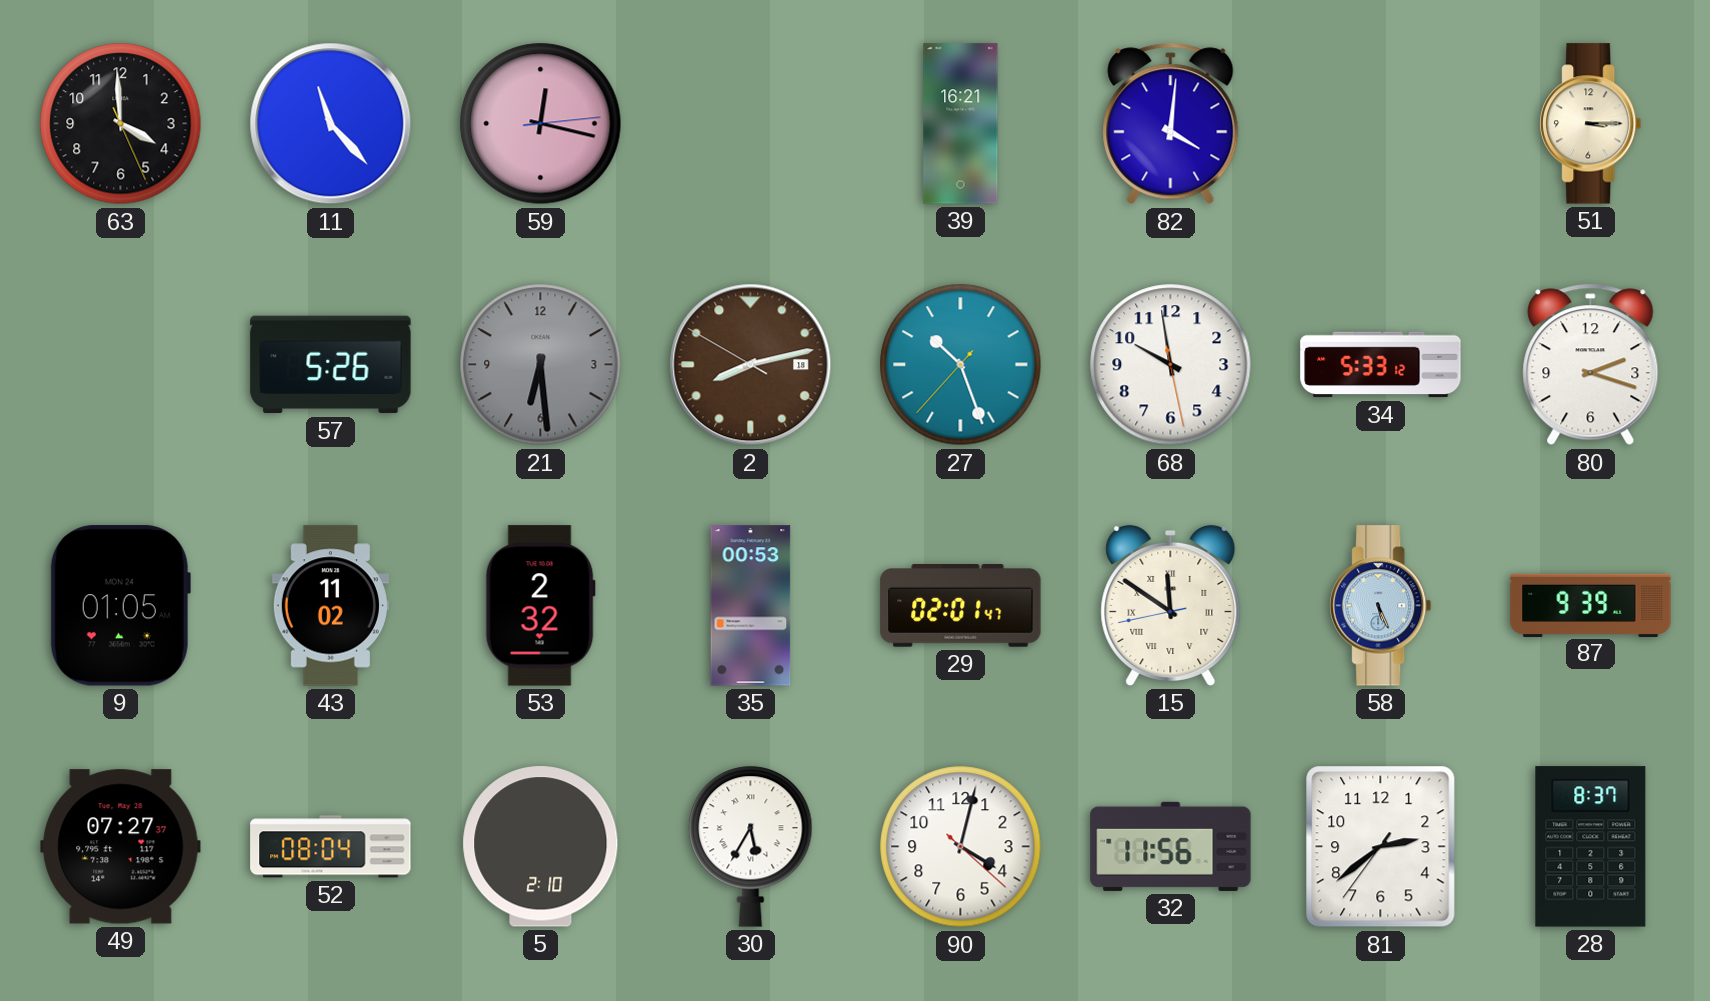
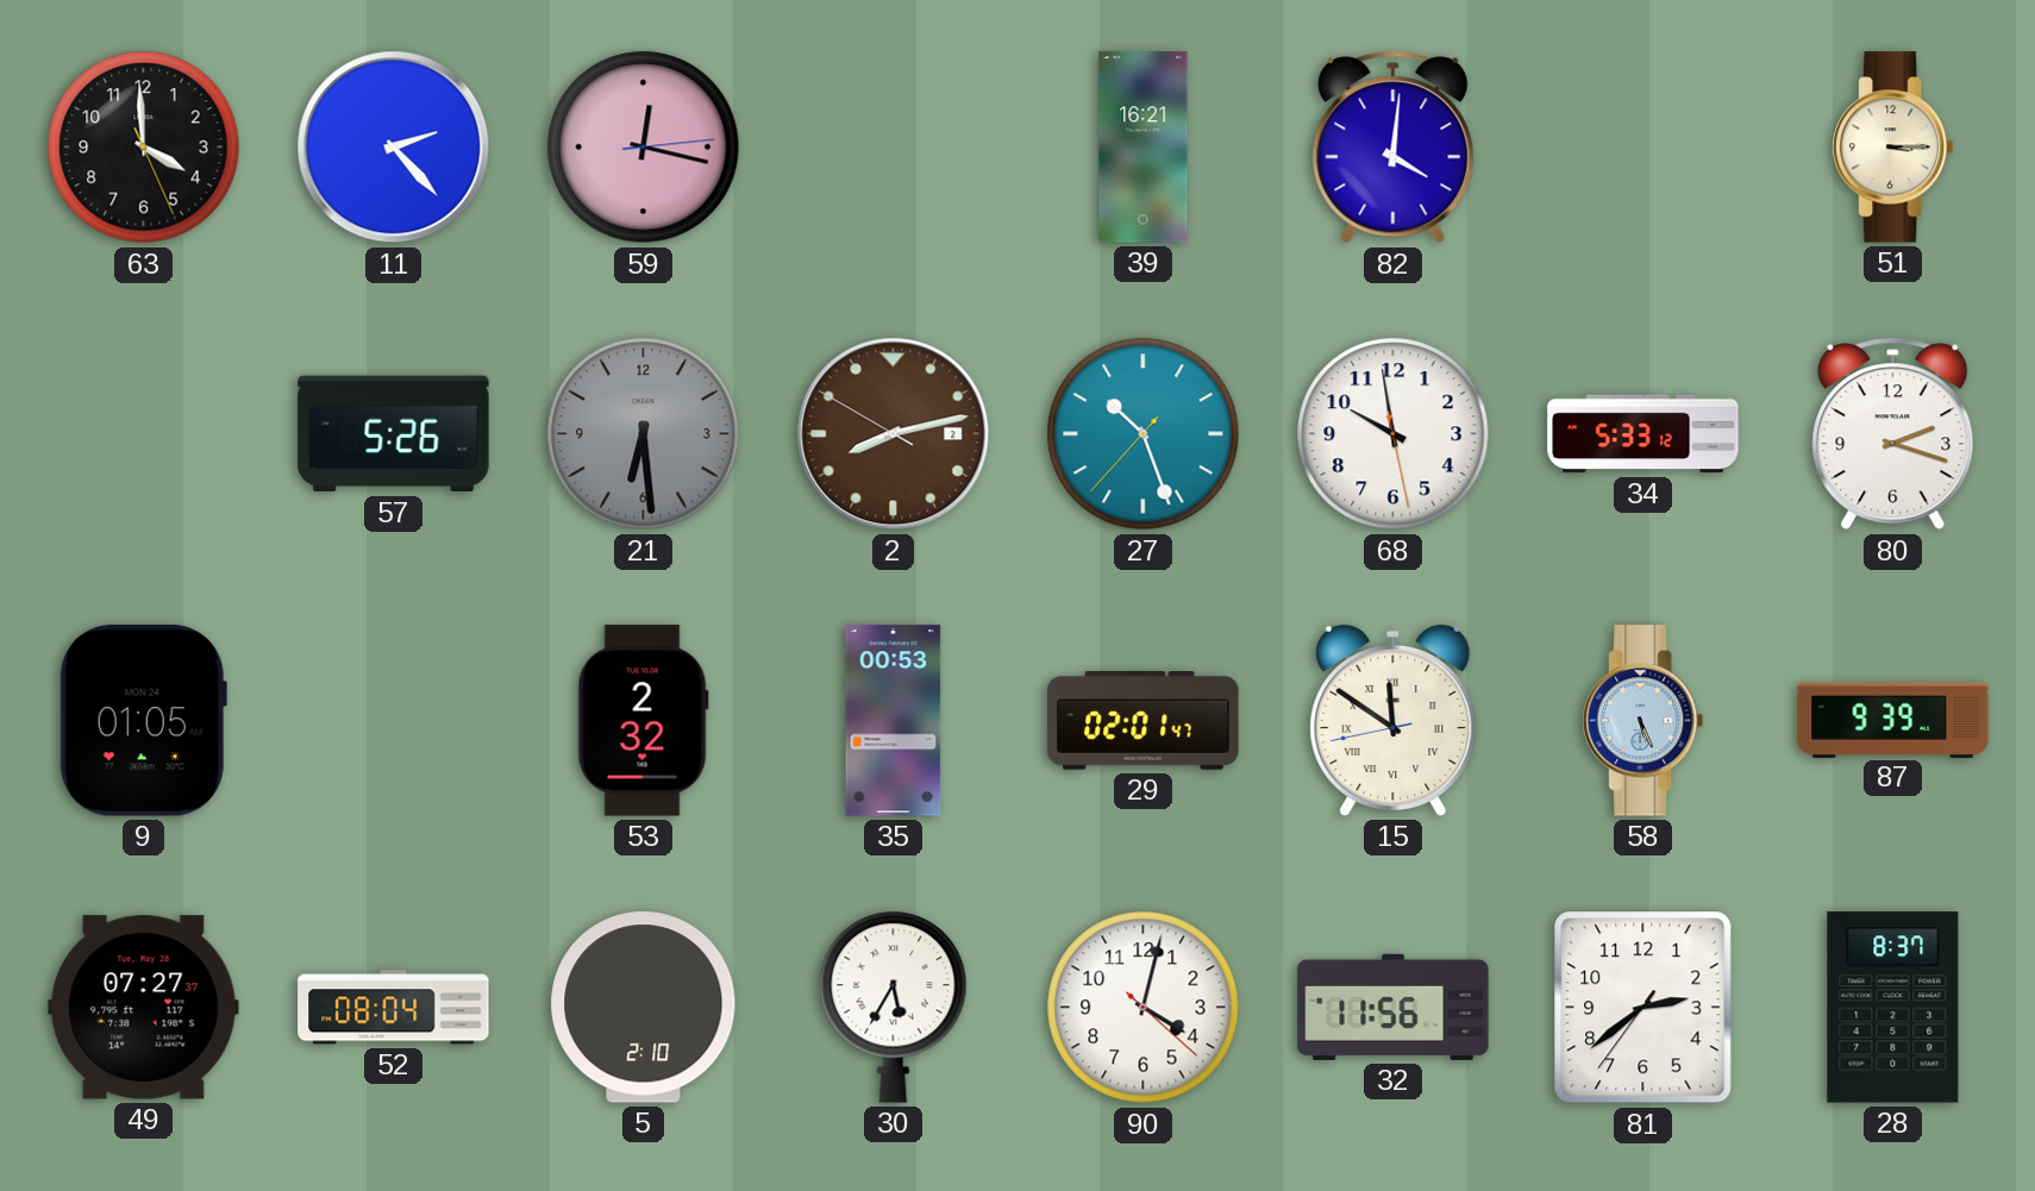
11: 11:23 -> 2:23
2 date: 18 -> 2
43: 11:02 -> none
